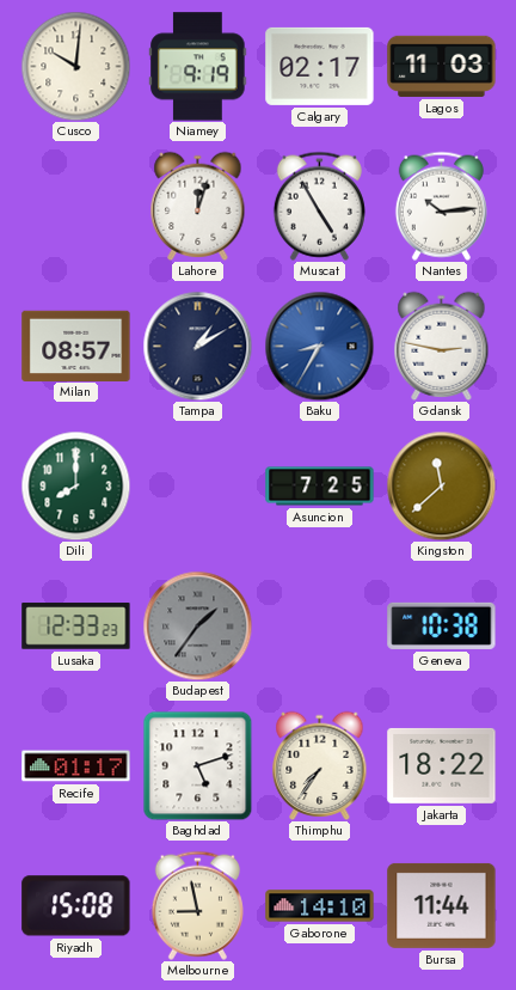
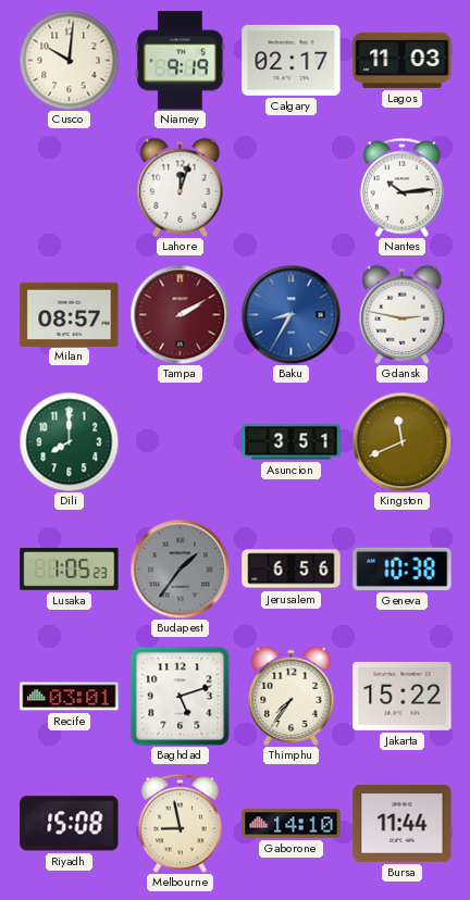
Muscat: 4:55 -> none
Tampa: 1:10 -> 2:10
Tampa dial: navy -> burgundy
Asuncion: 7:25 -> 3:51
Kingston: 11:38 -> 11:41
Lusaka: 12:33 -> 1:05
Jerusalem: none -> 6:56
Recife: 01:17 -> 03:01
Jakarta: 18:22 -> 15:22
